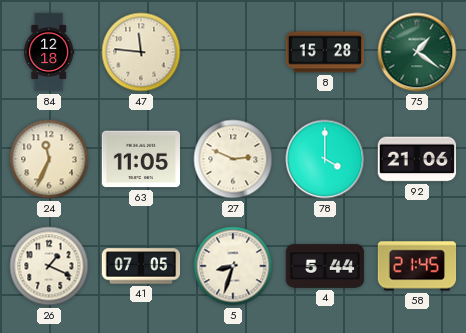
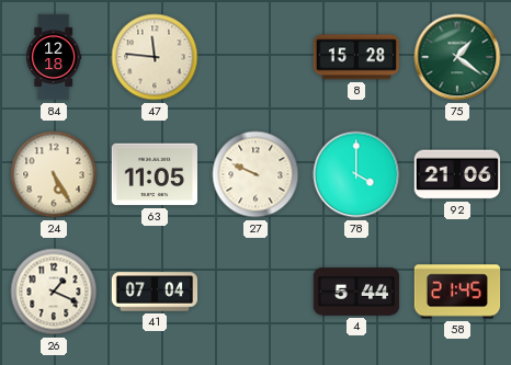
24: 11:34 -> 5:25
27: 2:49 -> 9:49
41: 07:05 -> 07:04
5: 8:33 -> none
